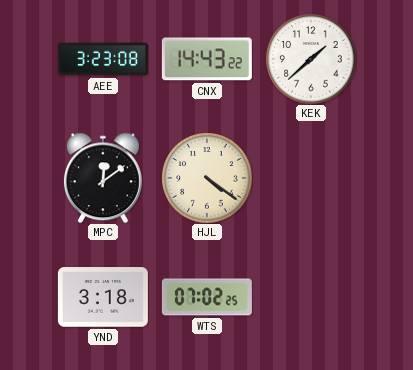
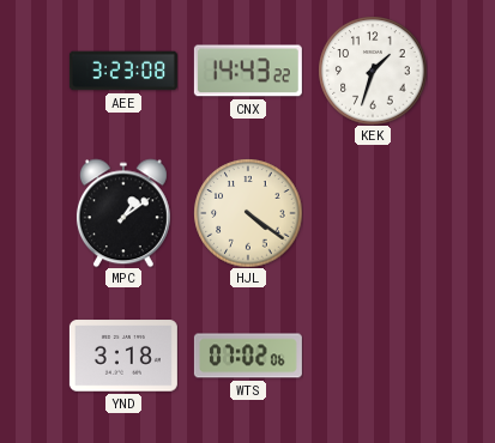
KEK: 1:38 -> 1:33
MPC: 12:09 -> 1:09
WTS: 07:02:25 -> 07:02:06
